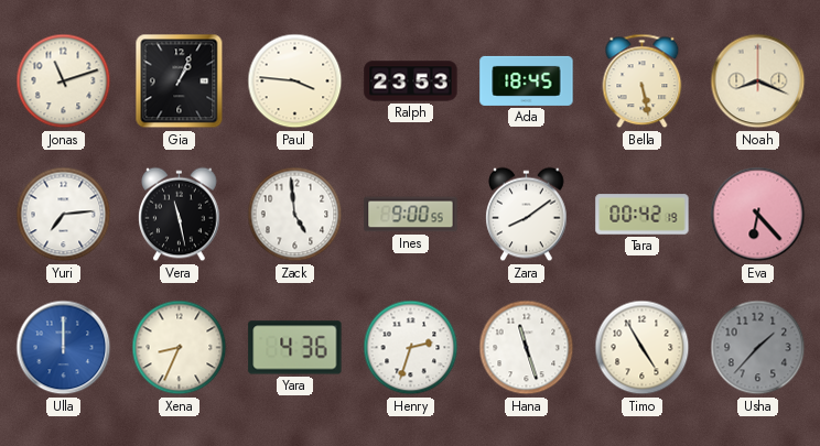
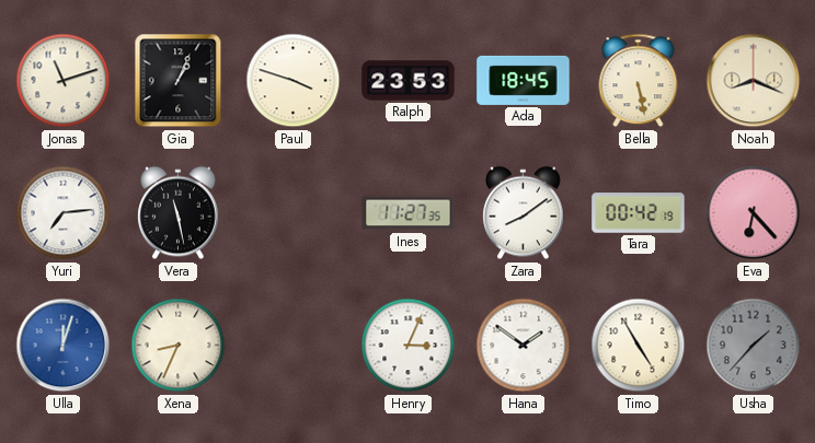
Paul: 3:46 -> 3:48
Zack: 4:59 -> none
Ines: 9:00 -> 11:27
Ulla: 12:00 -> 12:03
Yara: 4:36 -> none
Henry: 2:33 -> 3:04
Hana: 11:27 -> 1:51
